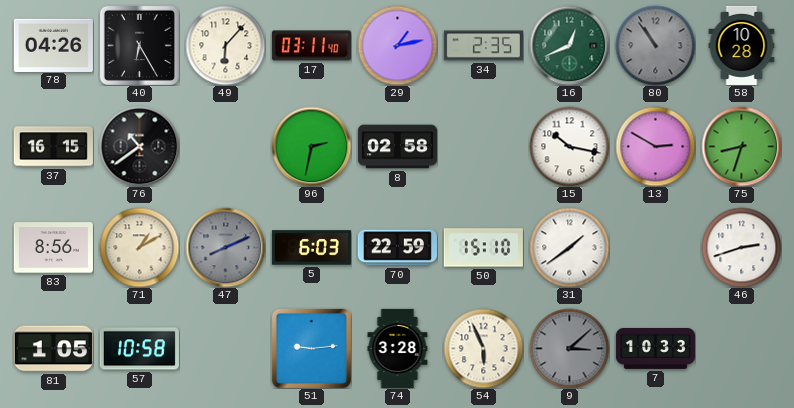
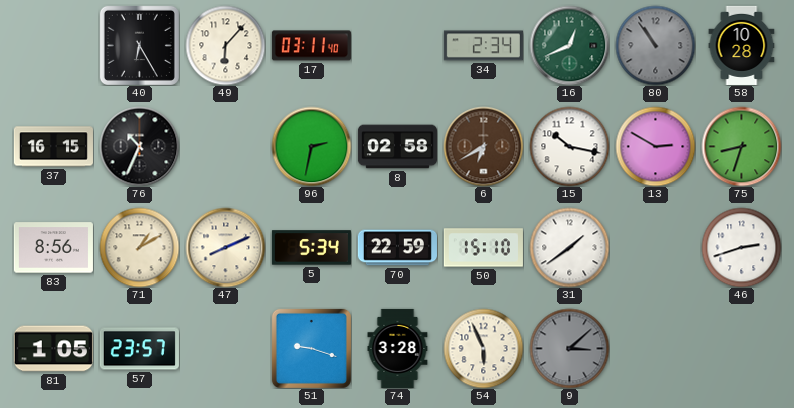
78: 04:26 -> none
29: 1:13 -> none
34: 2:35 -> 2:34
76: 10:39 -> 10:34
6: none -> 6:40
47 dial: grey -> cream
5: 6:03 -> 5:34
57: 10:58 -> 23:57
51: 9:14 -> 9:18
7: 10:33 -> none
